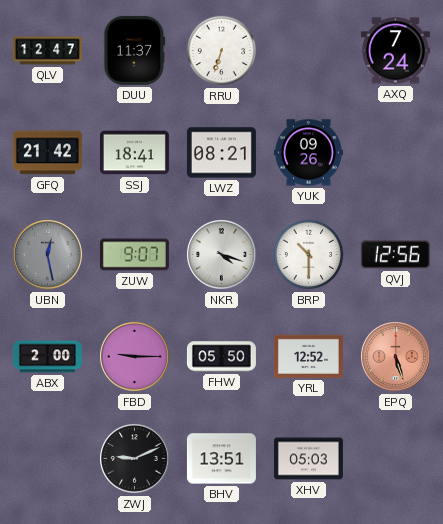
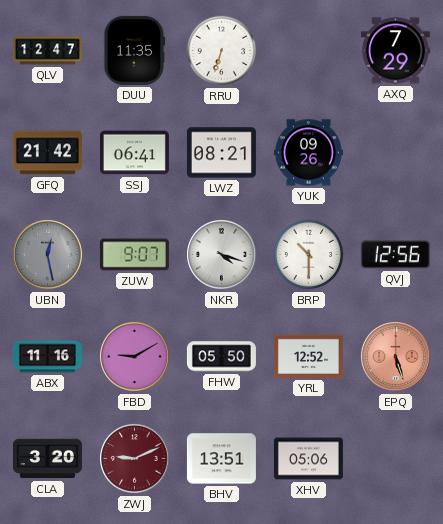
DUU: 11:37 -> 11:35
AXQ: 7:24 -> 7:29
SSJ: 18:41 -> 06:41
ABX: 2:00 -> 11:16
FBD: 9:15 -> 9:10
CLA: none -> 3:20
ZWJ dial: black -> burgundy
XHV: 05:03 -> 05:06
